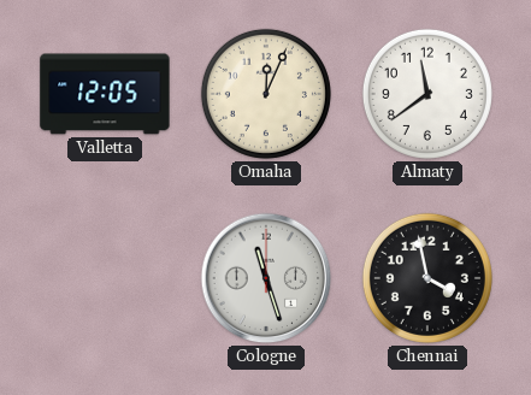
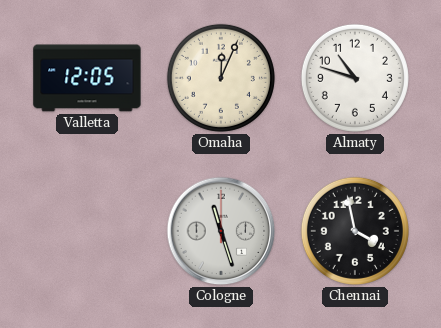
Almaty: 11:39 -> 10:48
